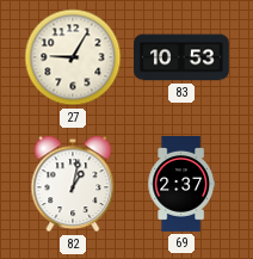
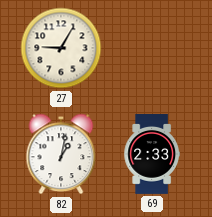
83: 10:53 -> none
69: 2:37 -> 2:33
